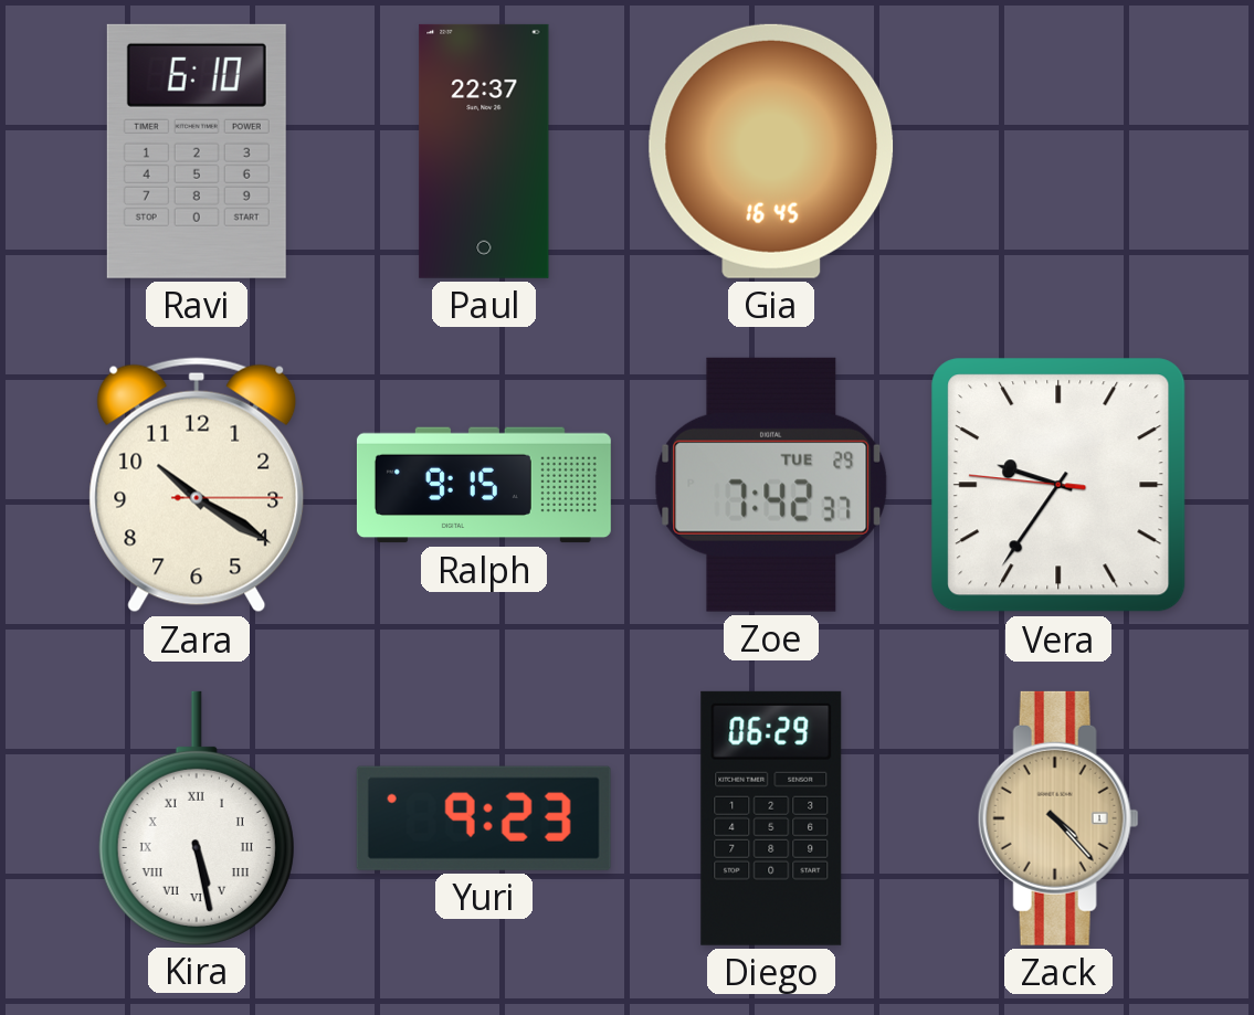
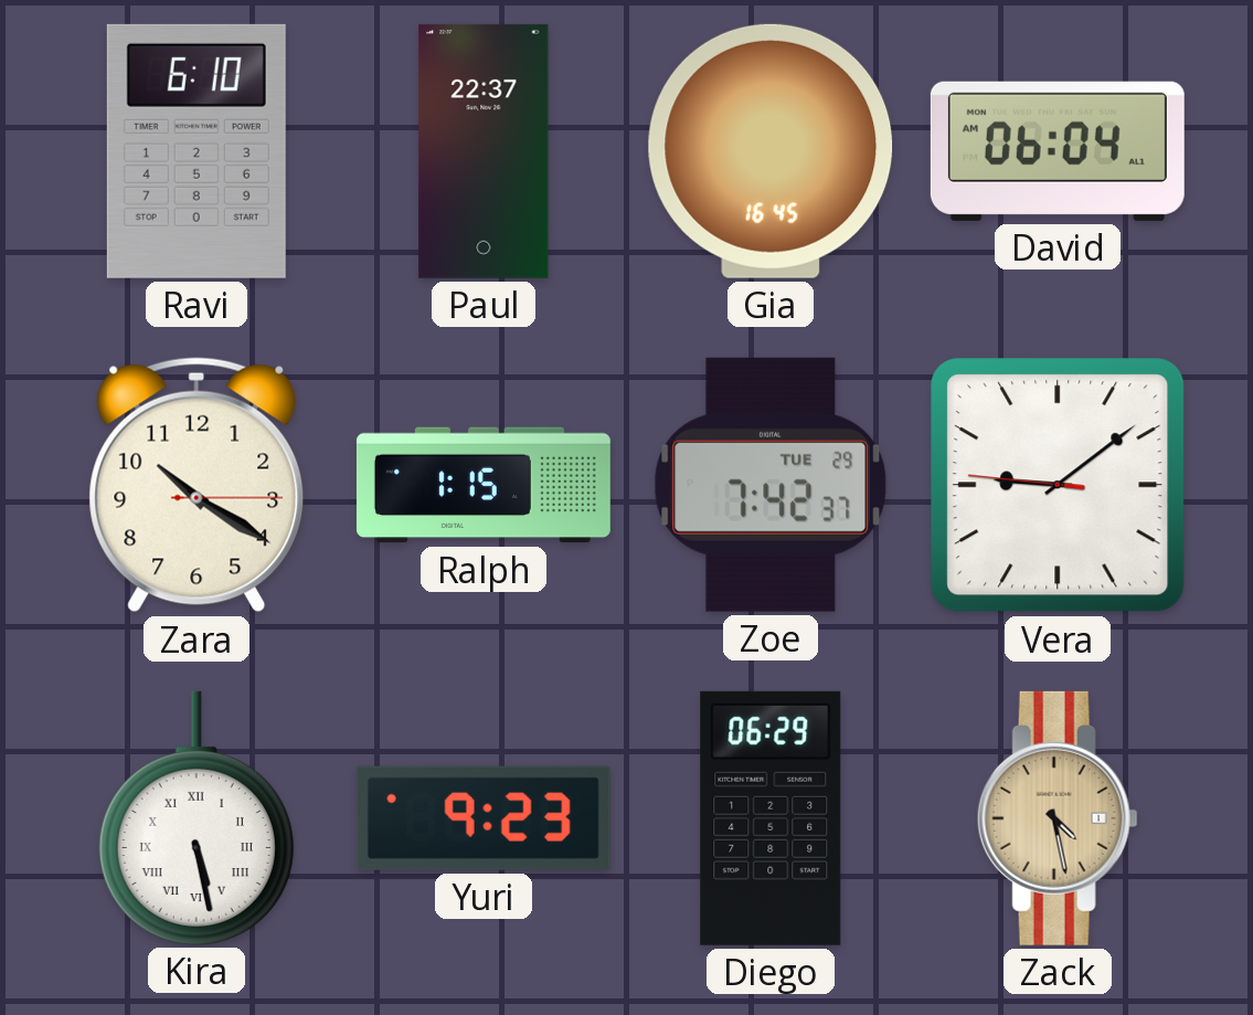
David: none -> 06:04
Ralph: 9:15 -> 1:15
Vera: 9:35 -> 9:08
Zack: 4:23 -> 4:28
